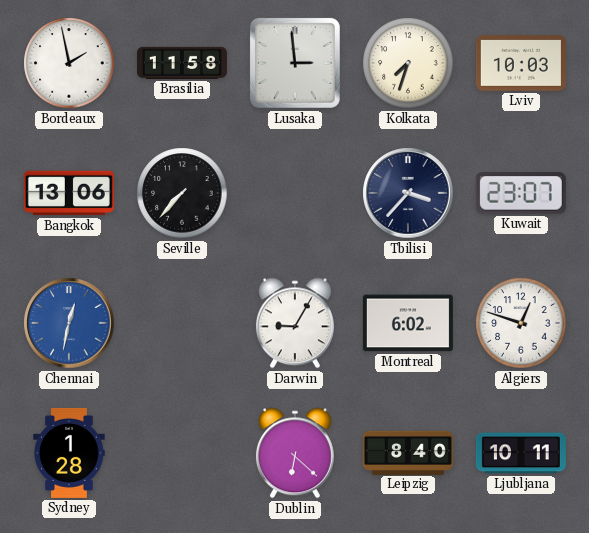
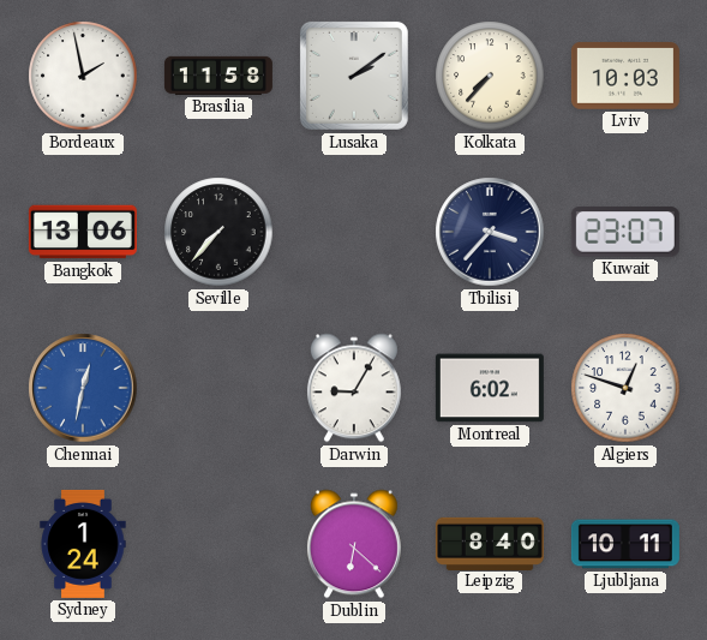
Lusaka: 2:59 -> 2:09
Kolkata: 7:33 -> 7:37
Sydney: 1:28 -> 1:24
